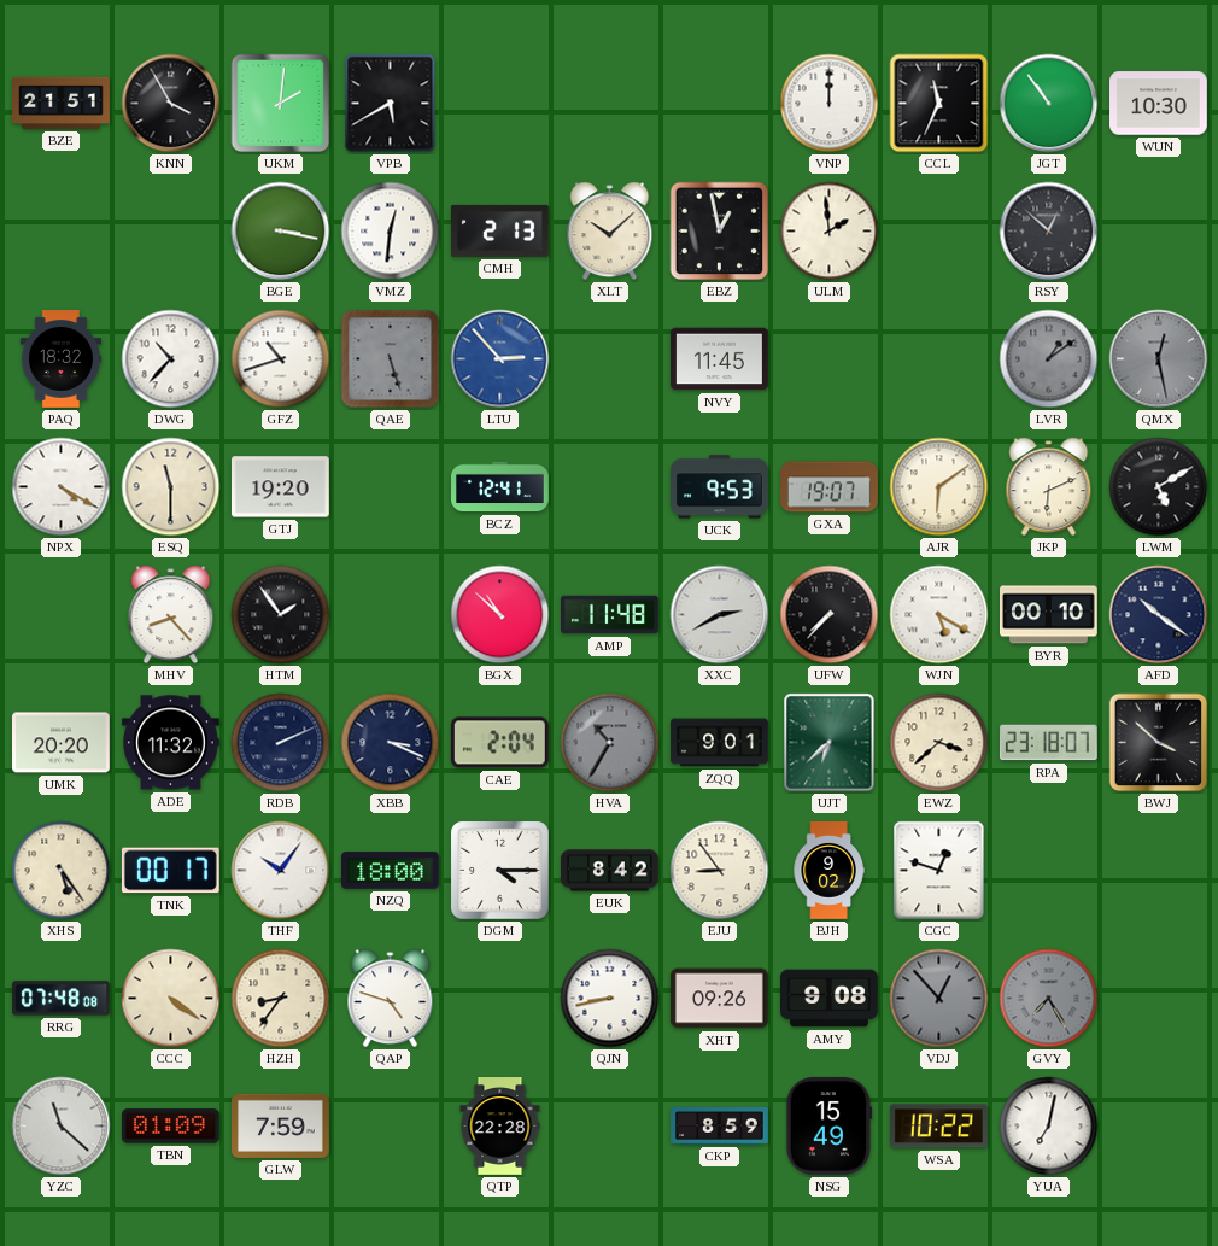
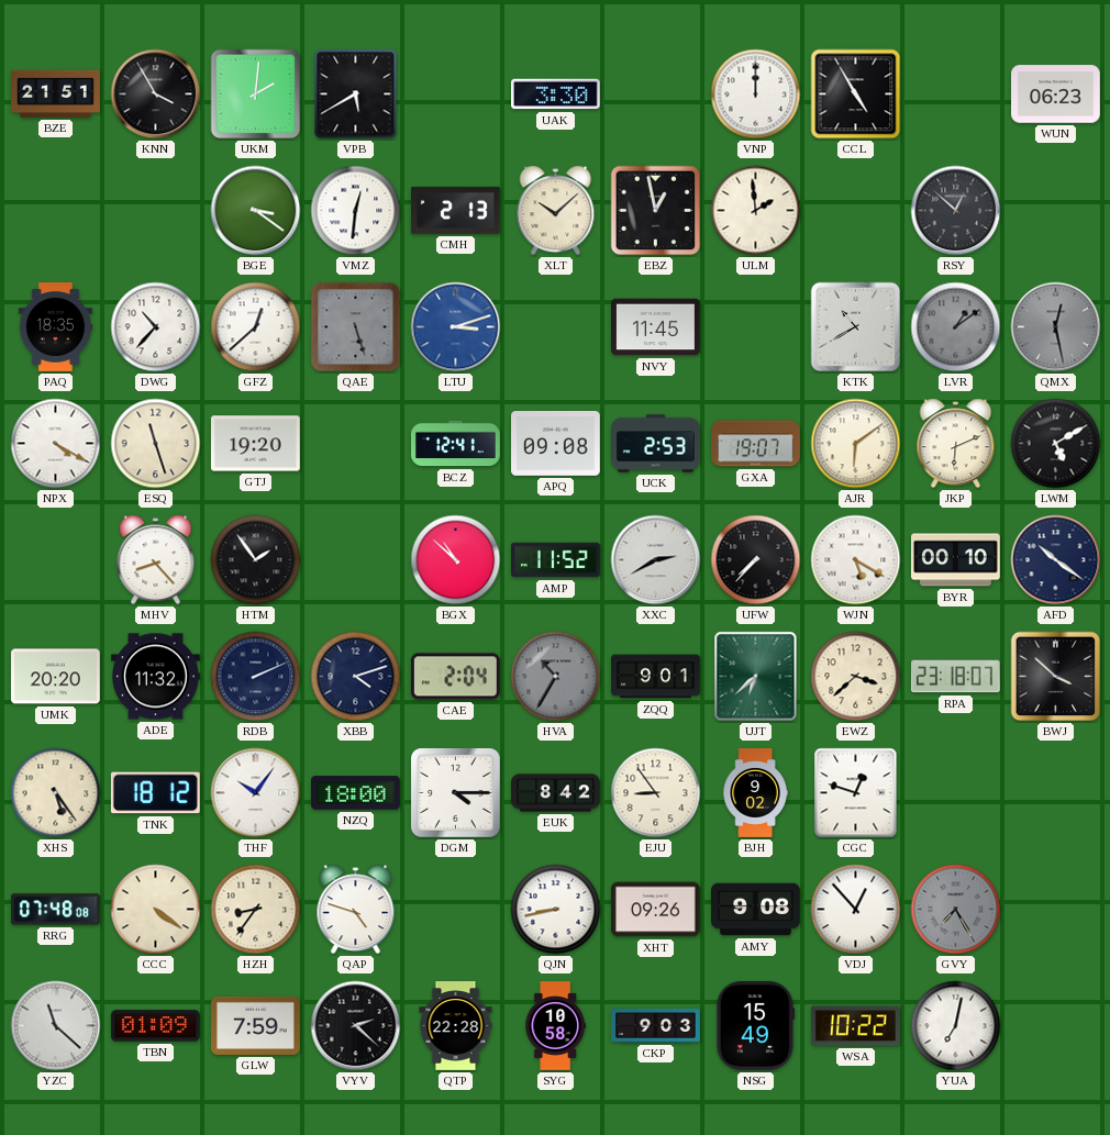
UAK: none -> 3:30
CCL: 11:34 -> 4:55
JGT: 10:54 -> none
WUN: 10:30 -> 06:23
BGE: 3:17 -> 3:21
PAQ: 18:32 -> 18:35
GFZ: 10:42 -> 12:38
LTU: 2:53 -> 3:12
KTK: none -> 10:40
ESQ: 11:30 -> 11:27
APQ: none -> 09:08
UCK: 9:53 -> 2:53
AMP: 11:48 -> 11:52
XBB: 3:19 -> 4:12
TNK: 00:17 -> 18:12
VDJ dial: grey -> white
VYV: none -> 2:22
SYG: none -> 10:58
CKP: 8:59 -> 9:03
